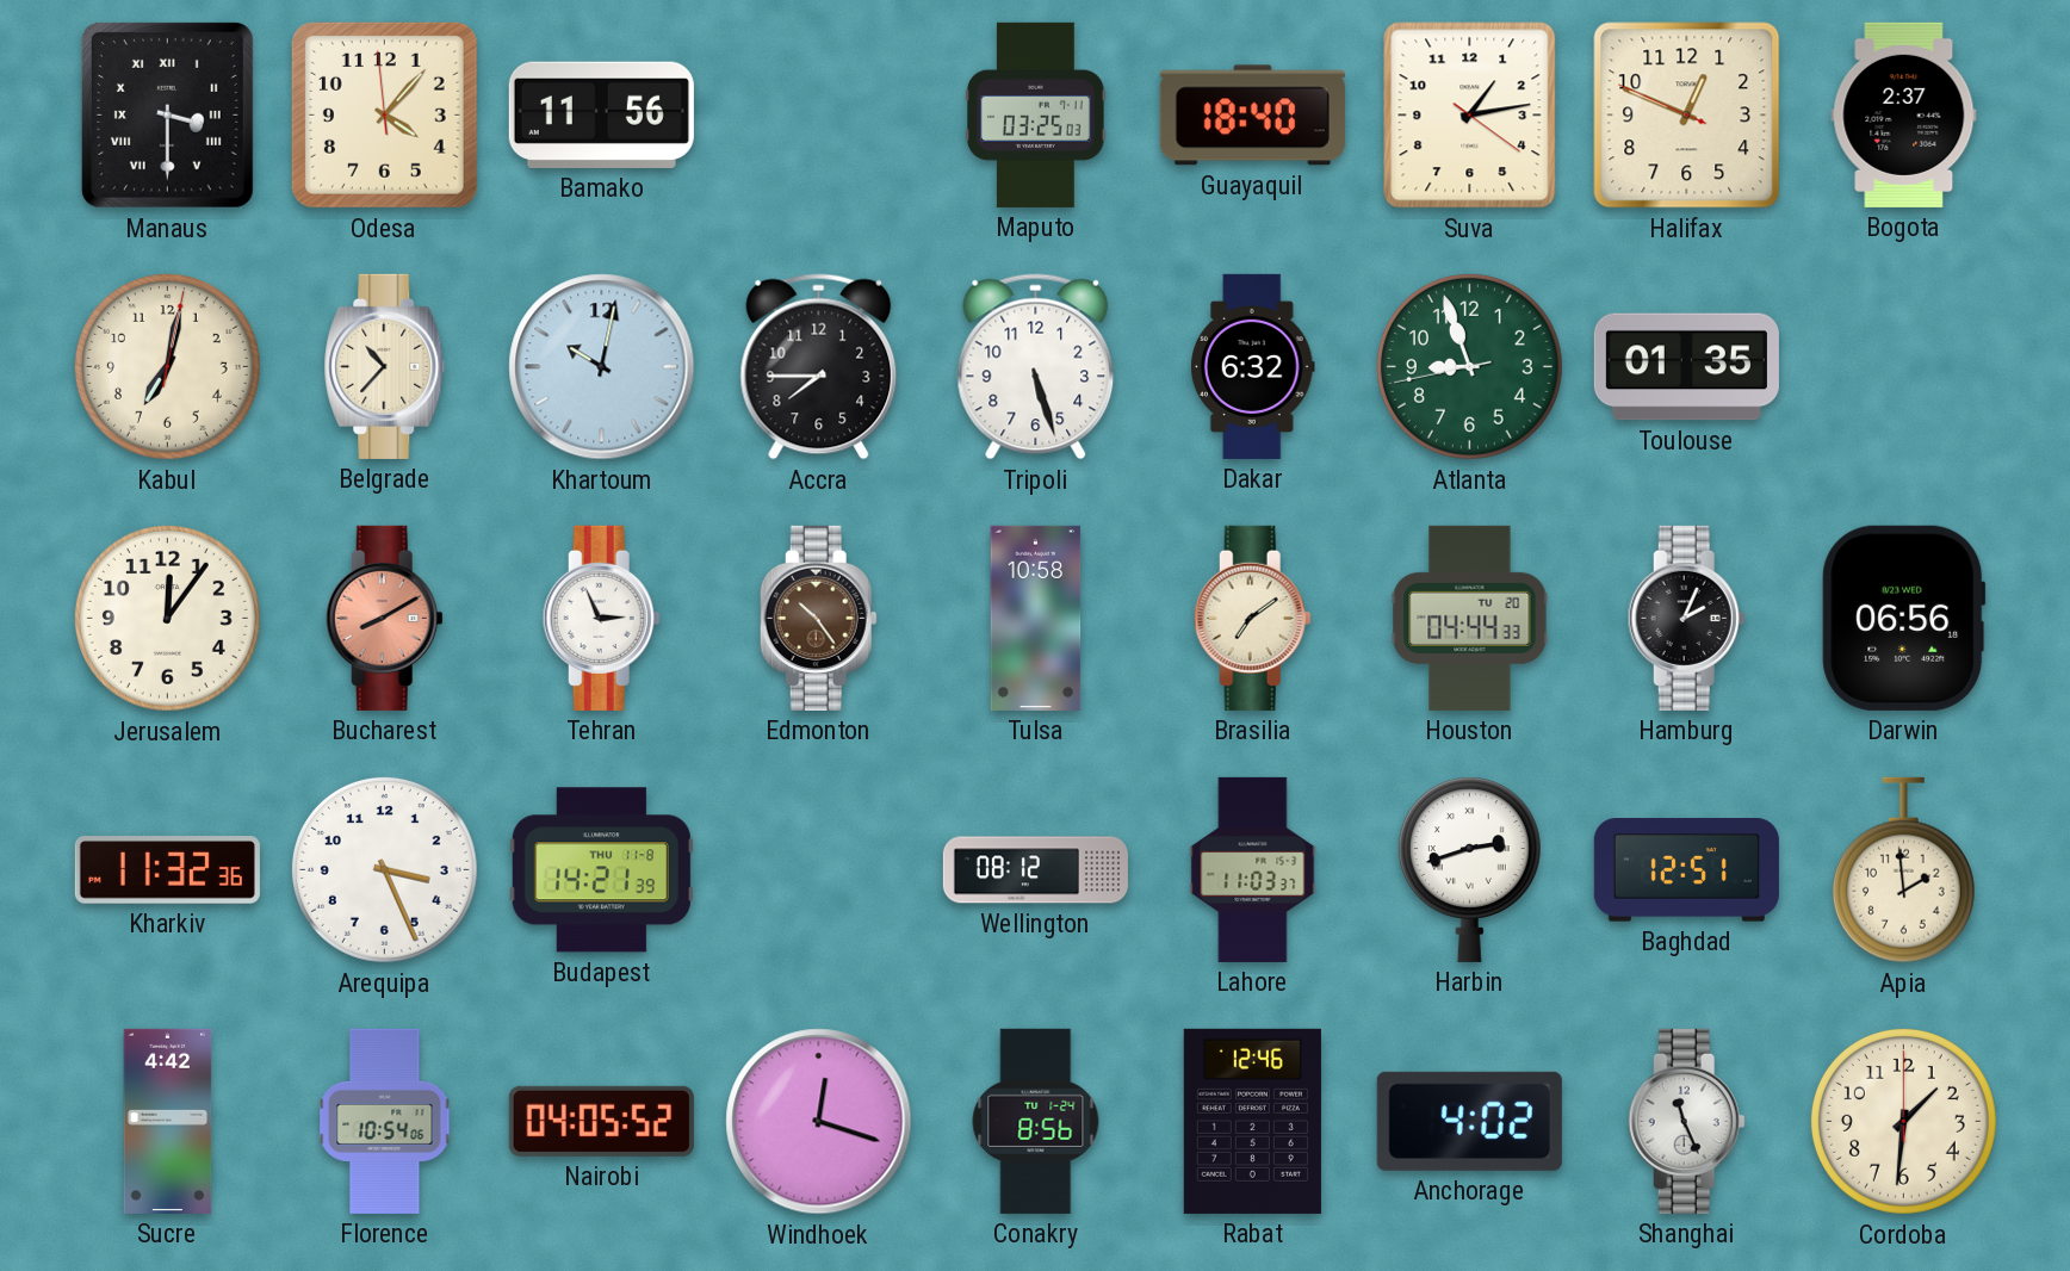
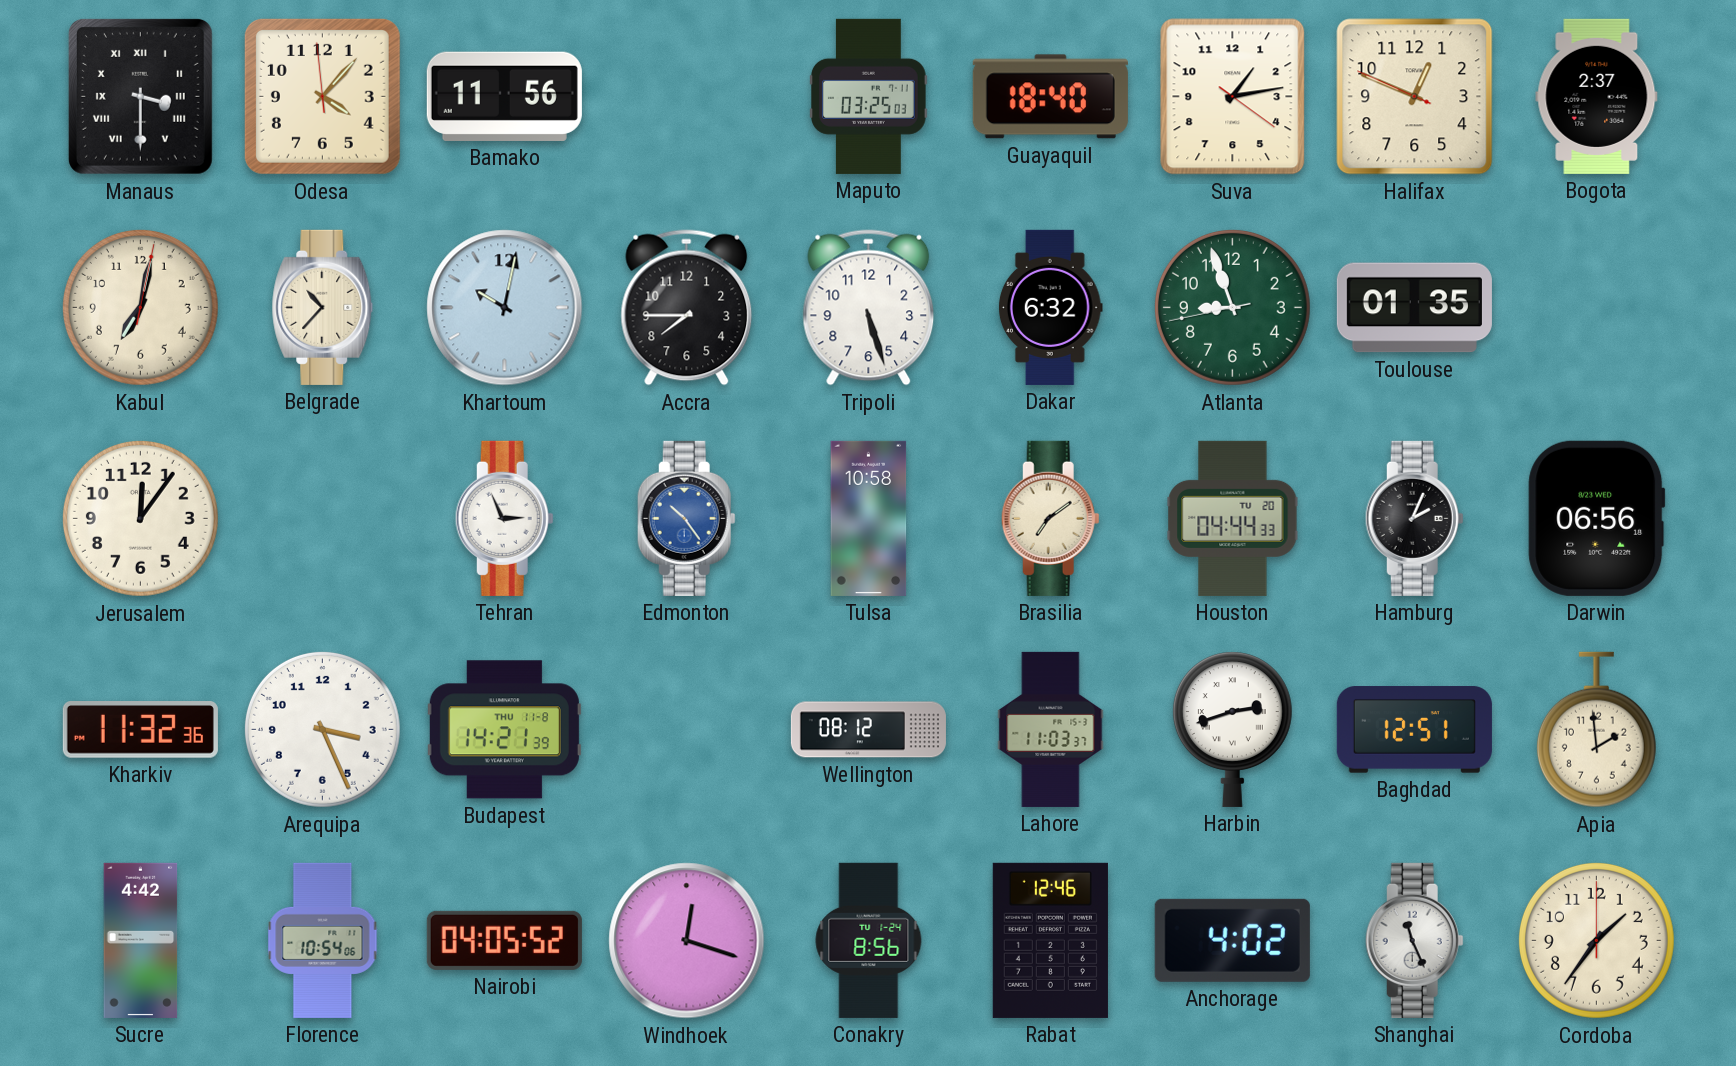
Bucharest: 8:10 -> none
Edmonton dial: brown -> blue
Cordoba: 1:31 -> 1:36
